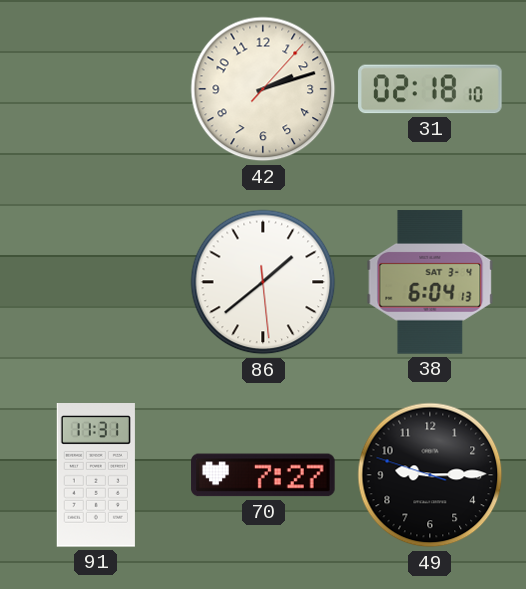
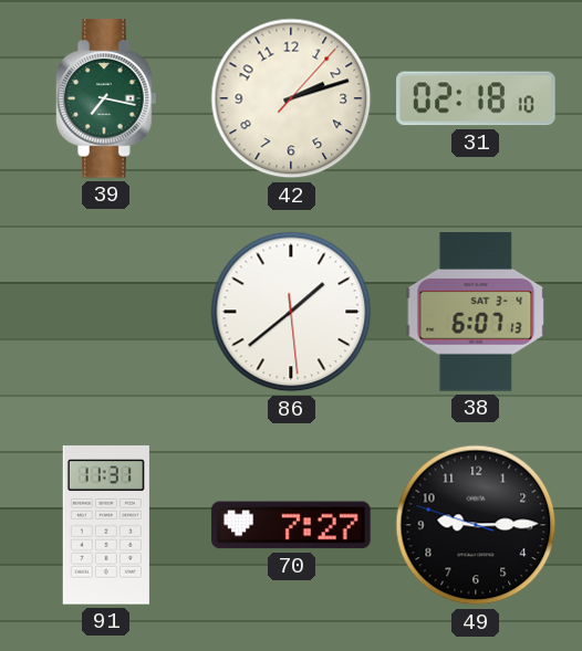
39: none -> 7:17
38: 6:04 -> 6:07
